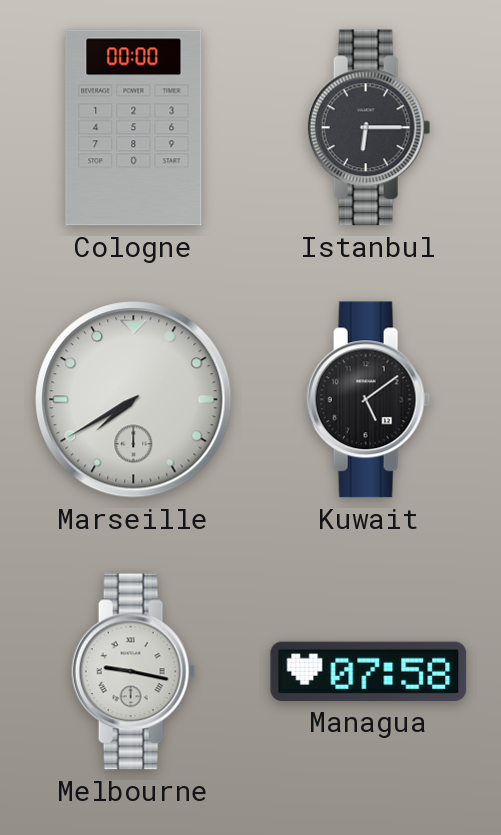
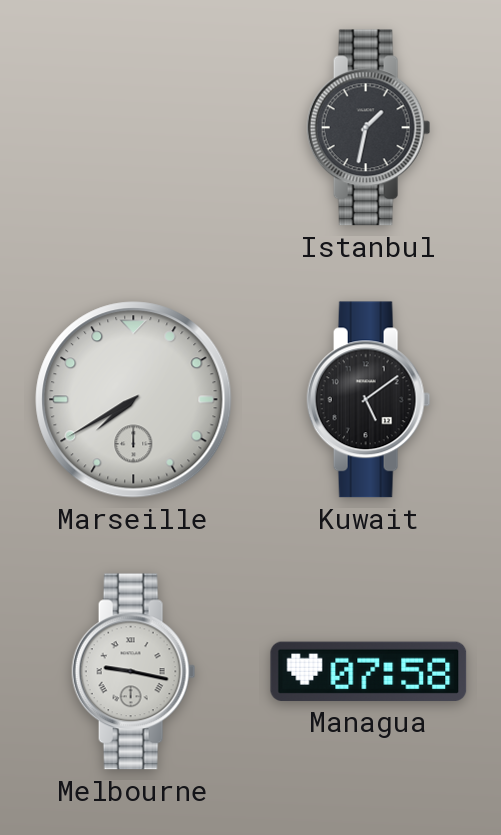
Cologne: 00:00 -> none
Istanbul: 6:15 -> 1:32
